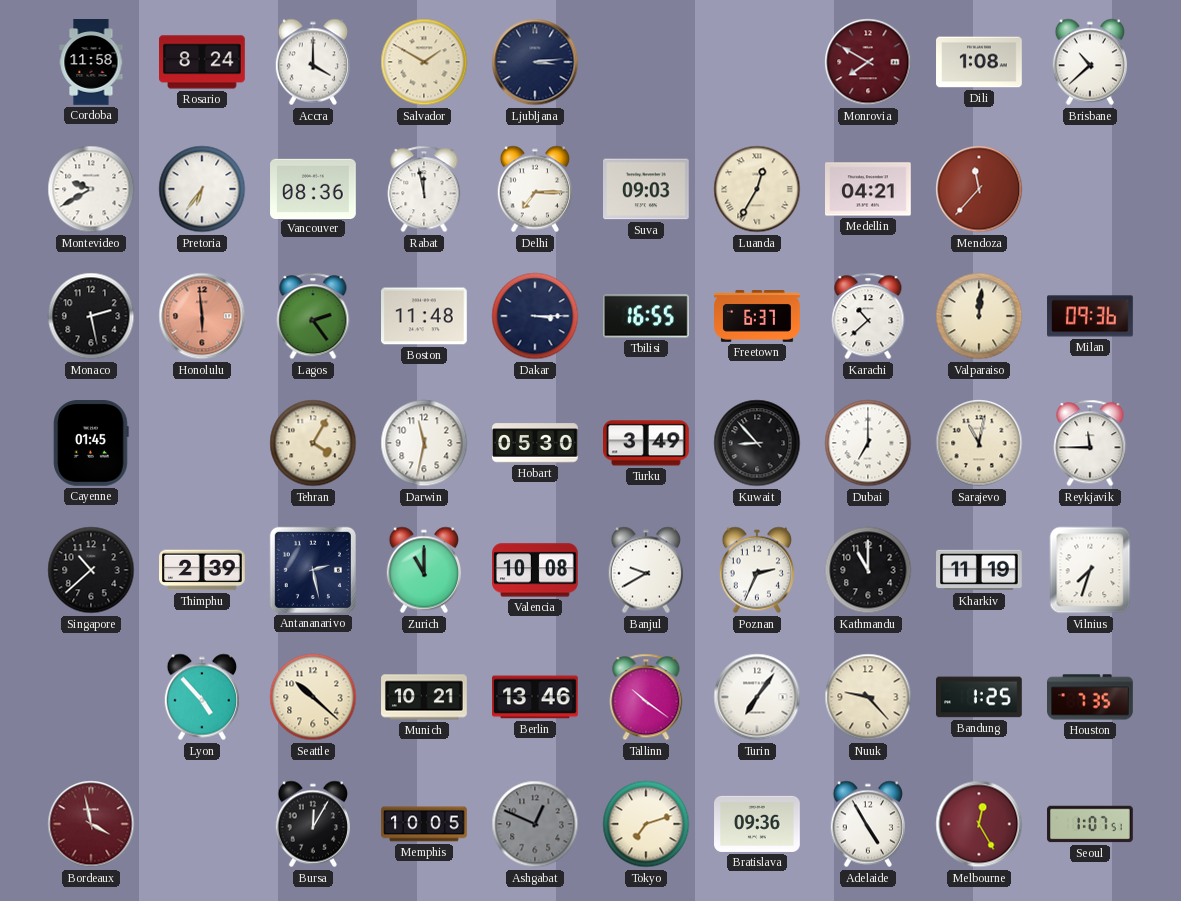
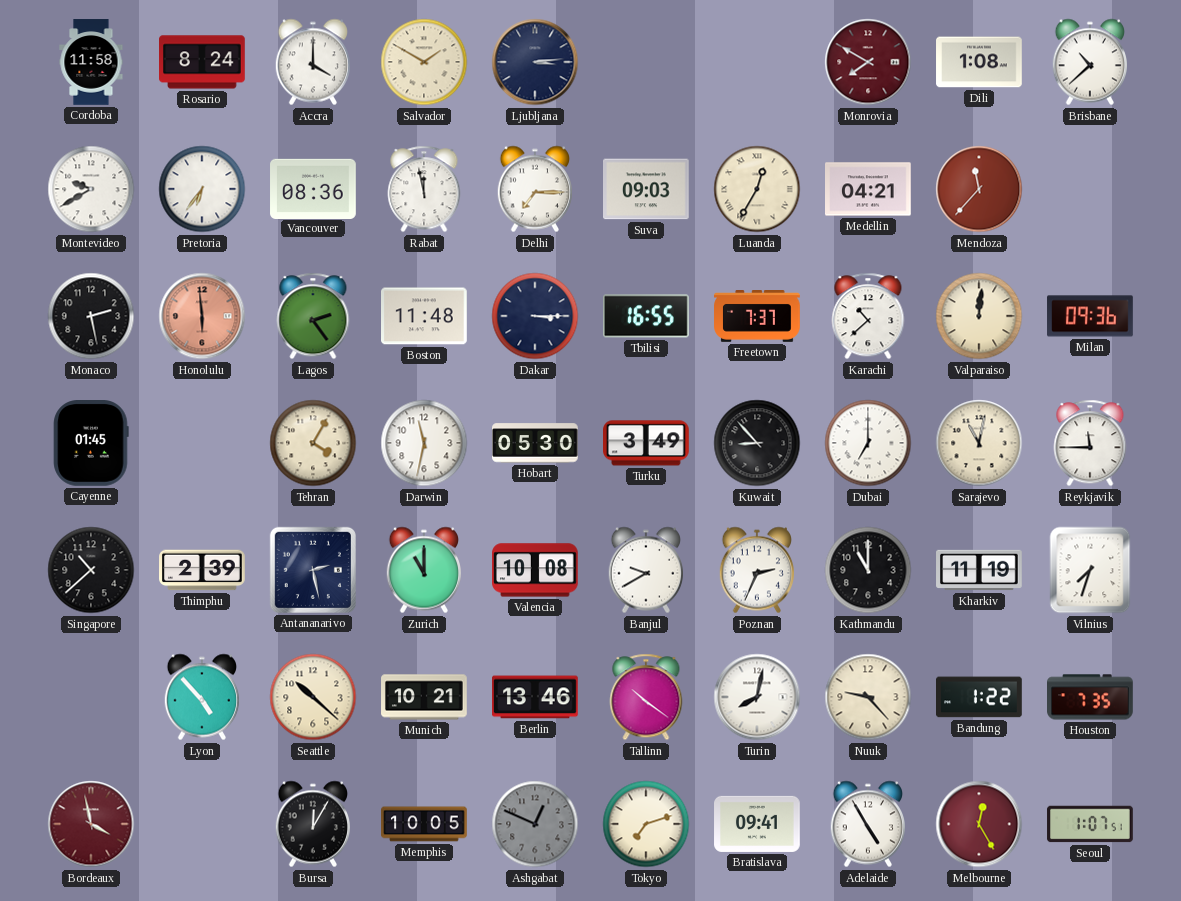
Freetown: 6:37 -> 7:37
Turin: 7:06 -> 8:02
Bandung: 1:25 -> 1:22
Bratislava: 09:36 -> 09:41
